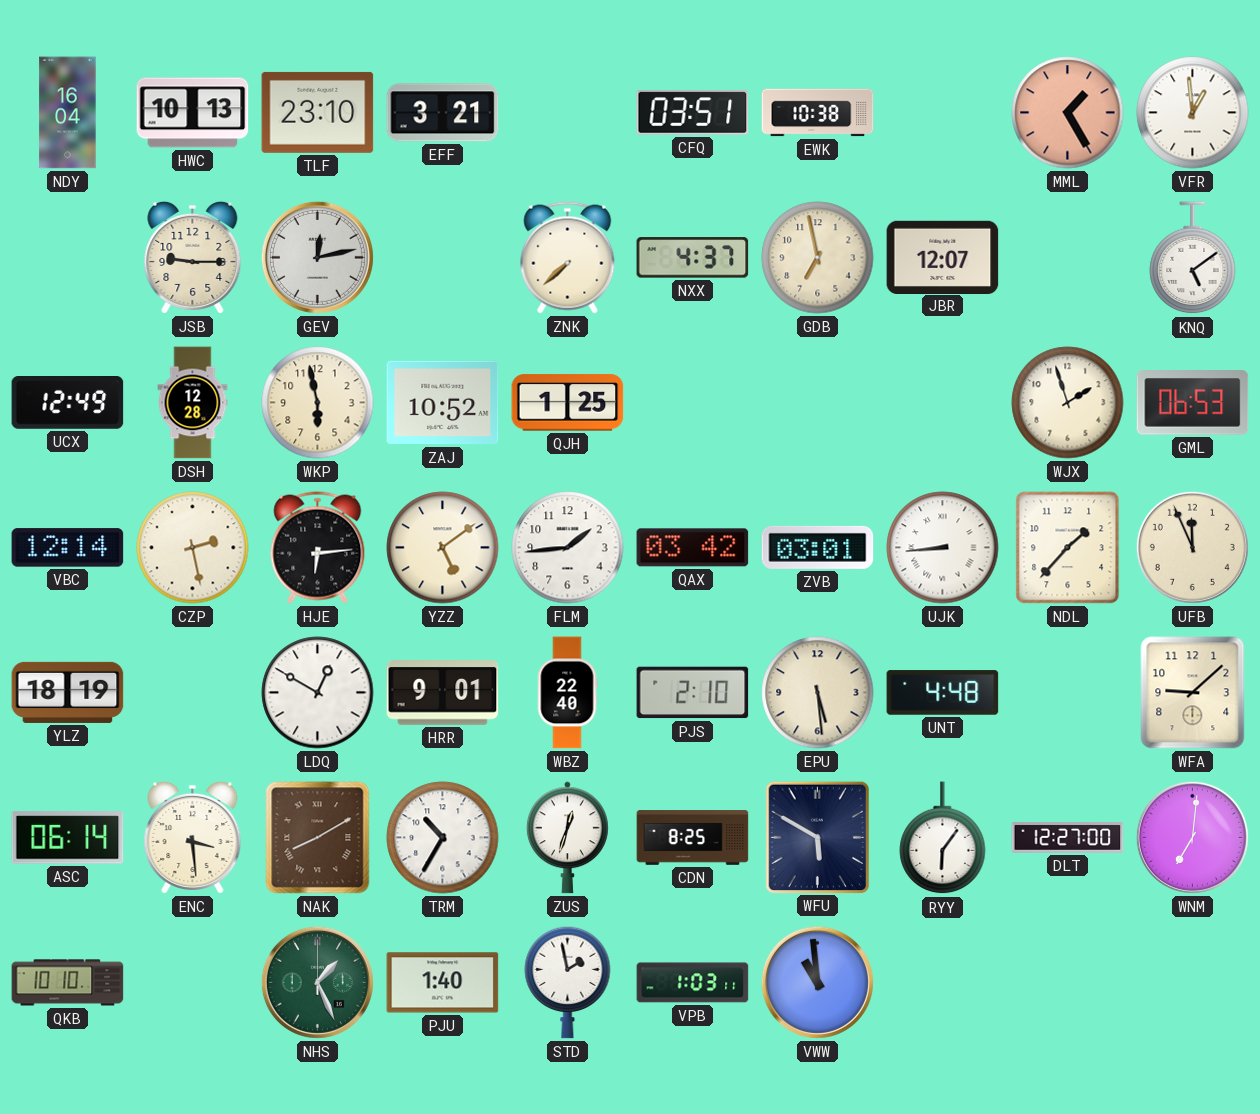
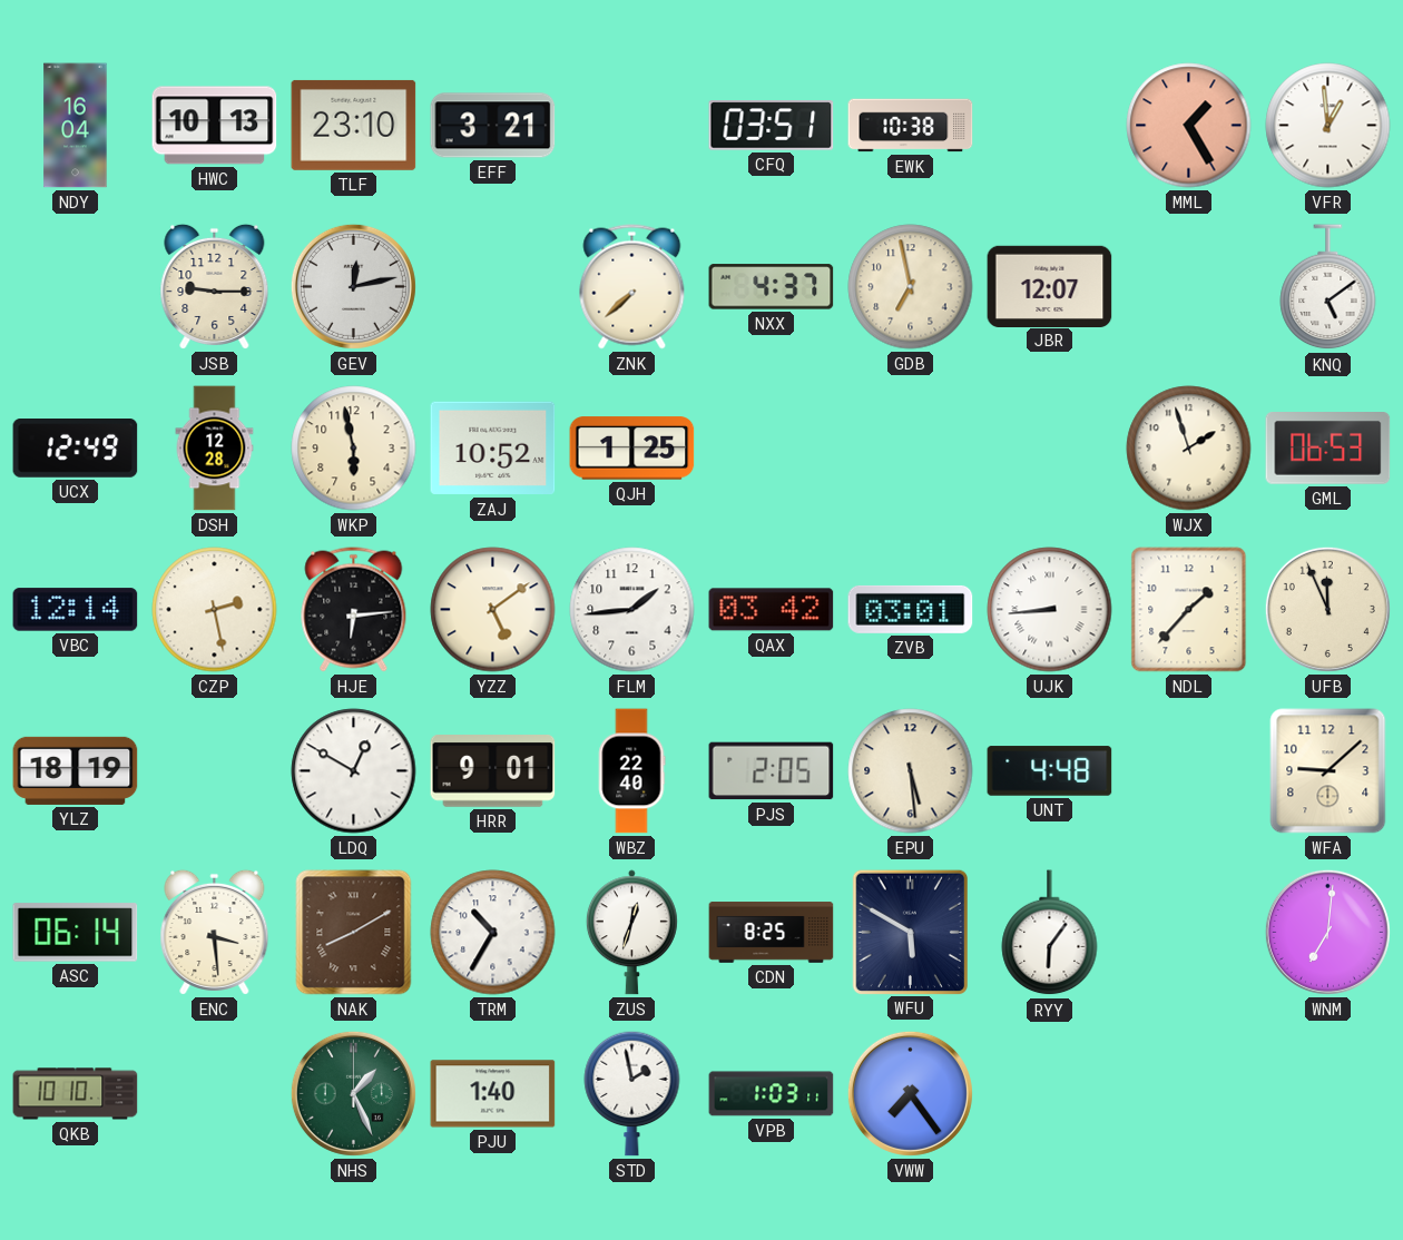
PJS: 2:10 -> 2:05
DLT: 12:27 -> none
VWW: 10:59 -> 7:24
